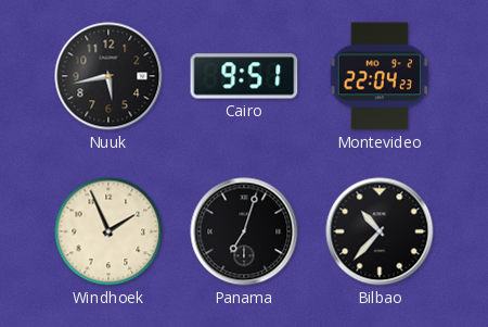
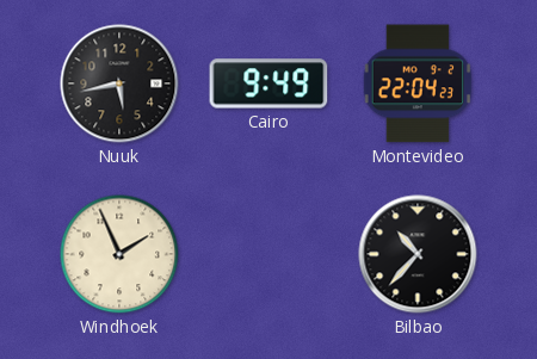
Cairo: 9:51 -> 9:49
Panama: 7:03 -> none
